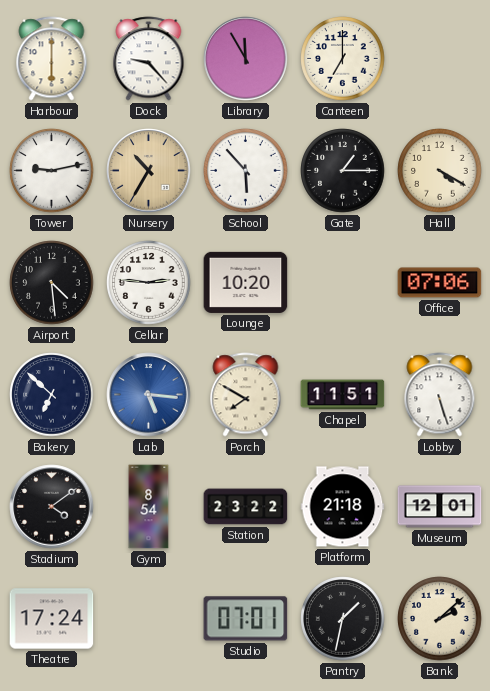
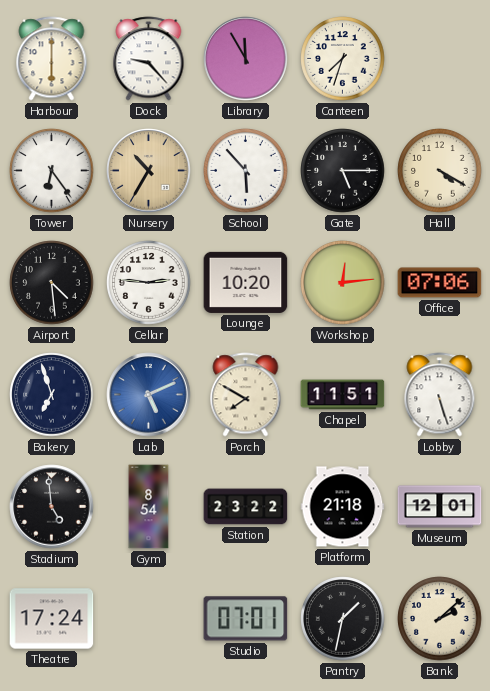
Canteen: 7:00 -> 7:33
Tower: 9:13 -> 6:24
Gate: 1:15 -> 5:15
Workshop: none -> 12:14
Bakery: 6:52 -> 6:57
Lab: 5:16 -> 5:11
Stadium: 4:09 -> 4:59
